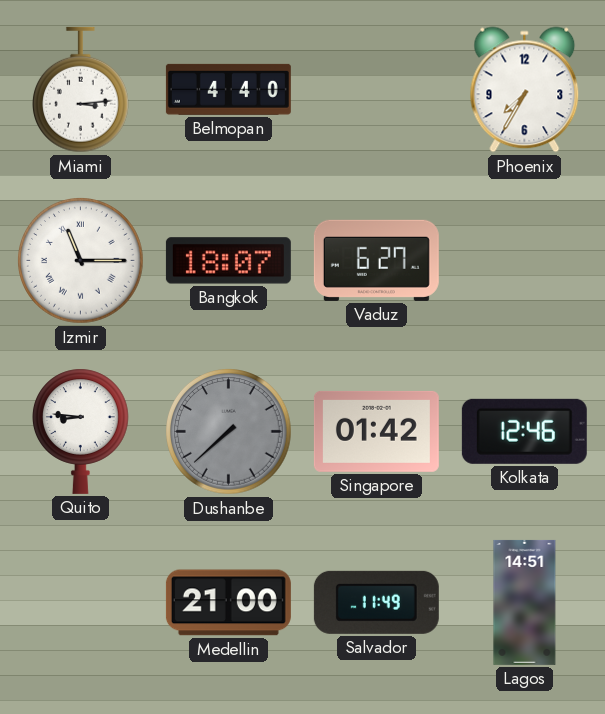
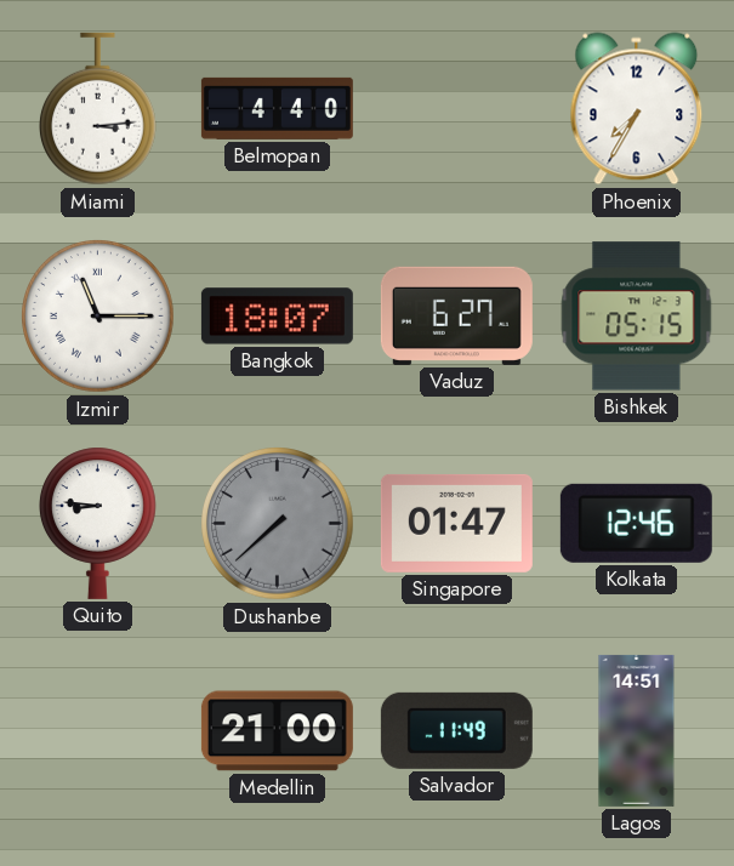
Bishkek: none -> 05:15
Singapore: 01:42 -> 01:47
